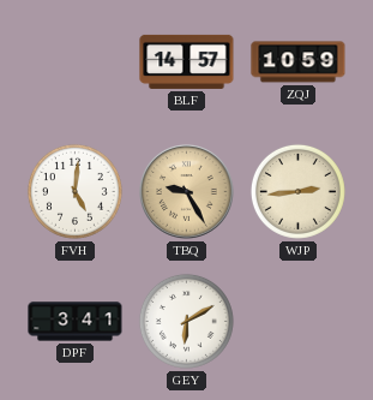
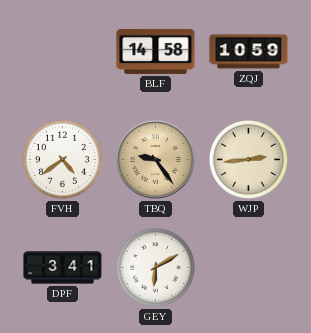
BLF: 14:57 -> 14:58
FVH: 5:01 -> 4:39
TBQ: 9:25 -> 9:24
